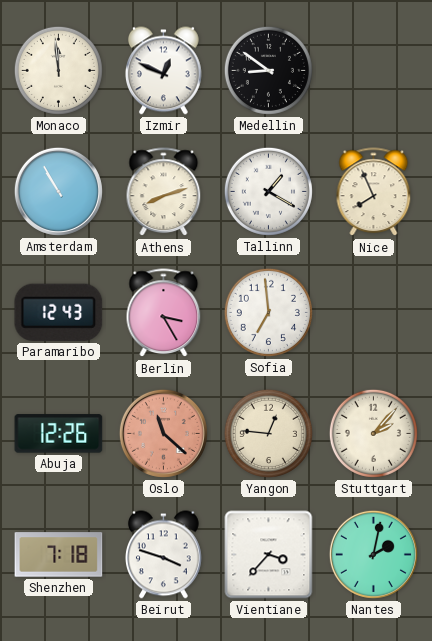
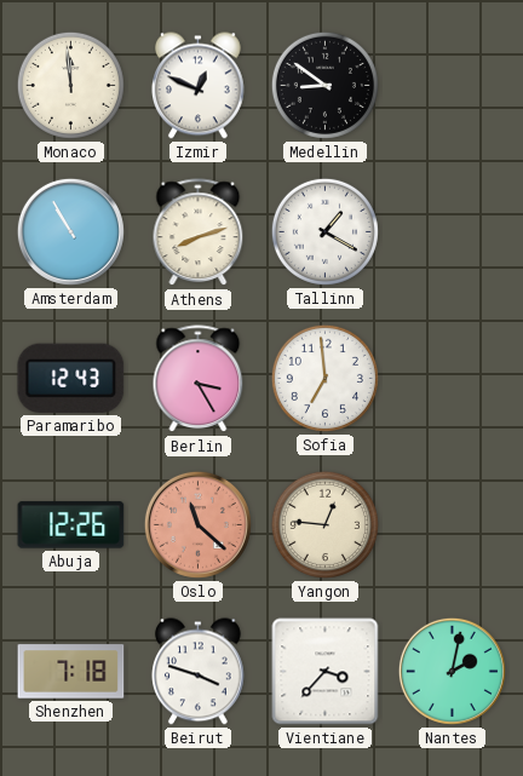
Nice: 7:56 -> none
Stuttgart: 2:07 -> none
